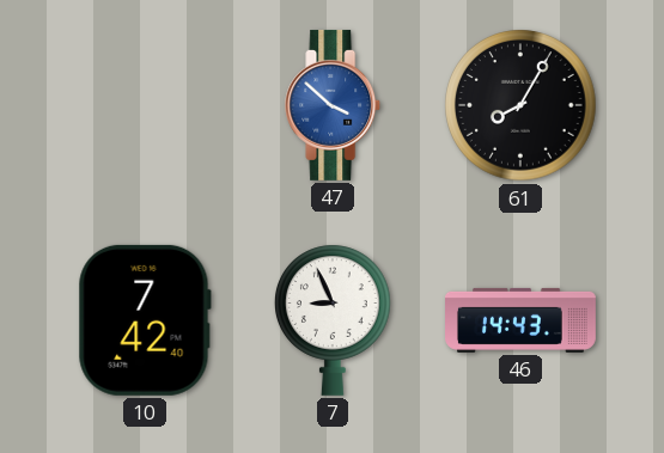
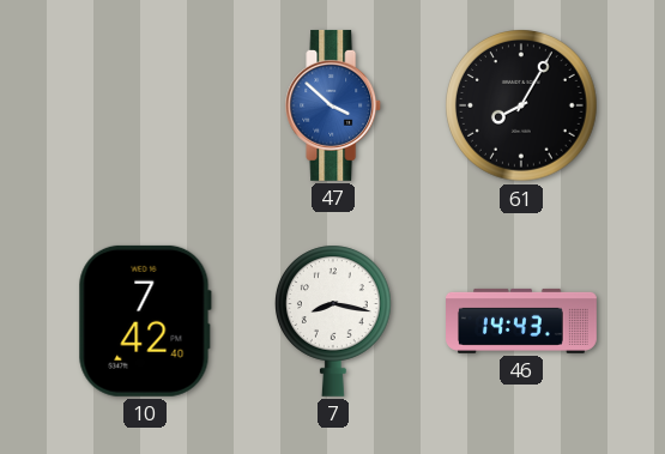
7: 8:56 -> 8:17
